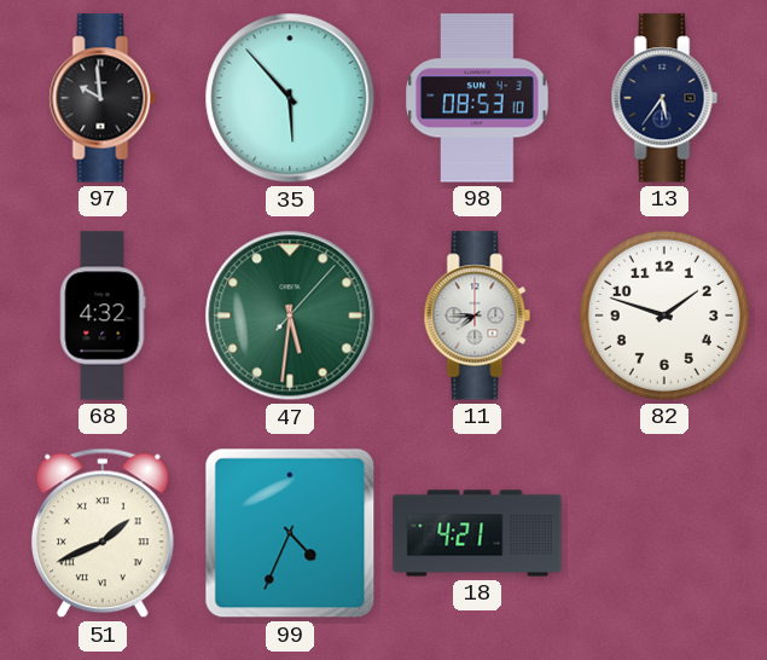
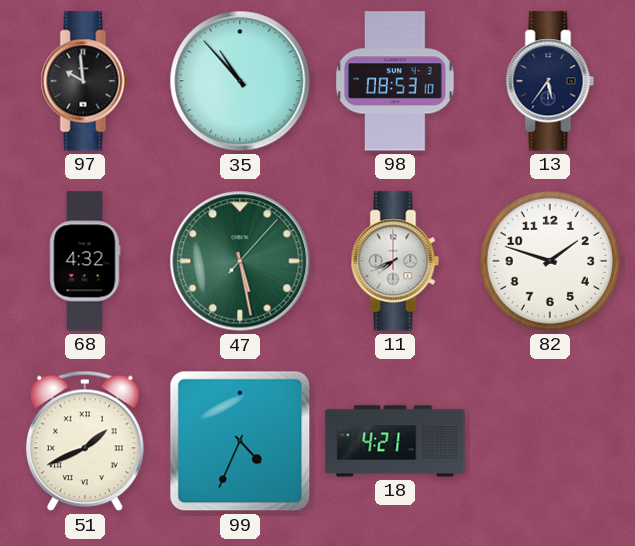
35: 5:53 -> 10:53
47: 5:31 -> 5:28
11: 7:45 -> 7:41
